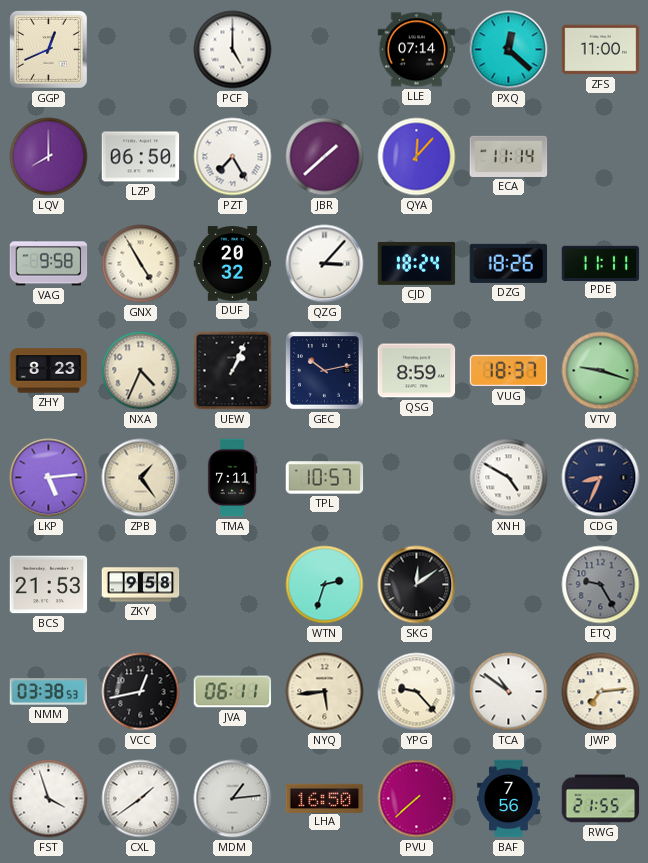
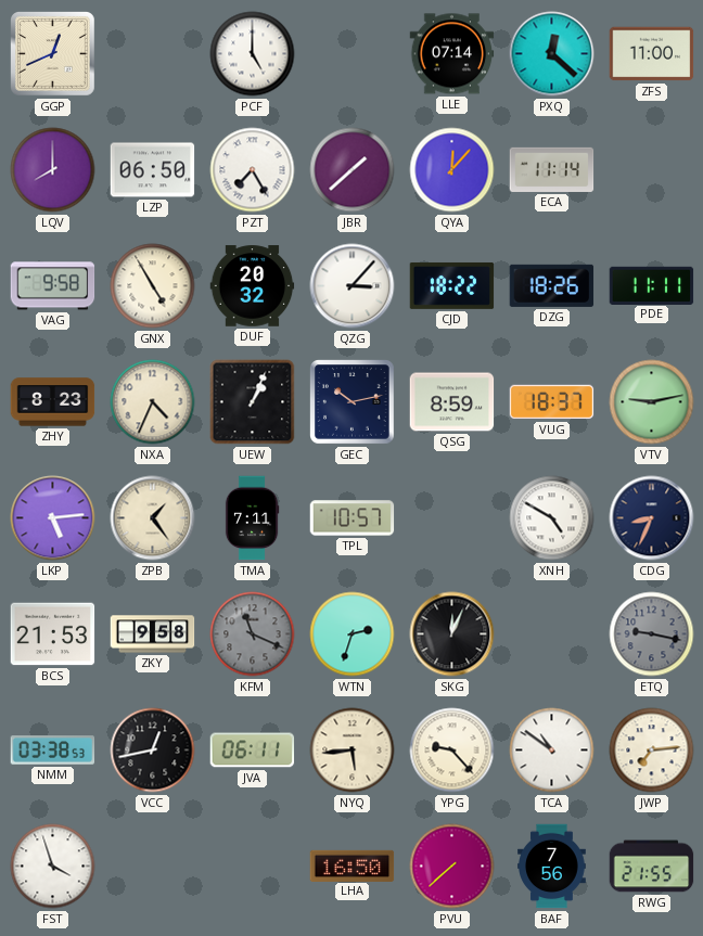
CJD: 18:24 -> 18:22
VTV: 9:18 -> 9:13
KFM: none -> 11:19
SKG: 12:09 -> 12:04
ETQ: 9:25 -> 9:17
CXL: 1:39 -> none
MDM: 1:14 -> none
